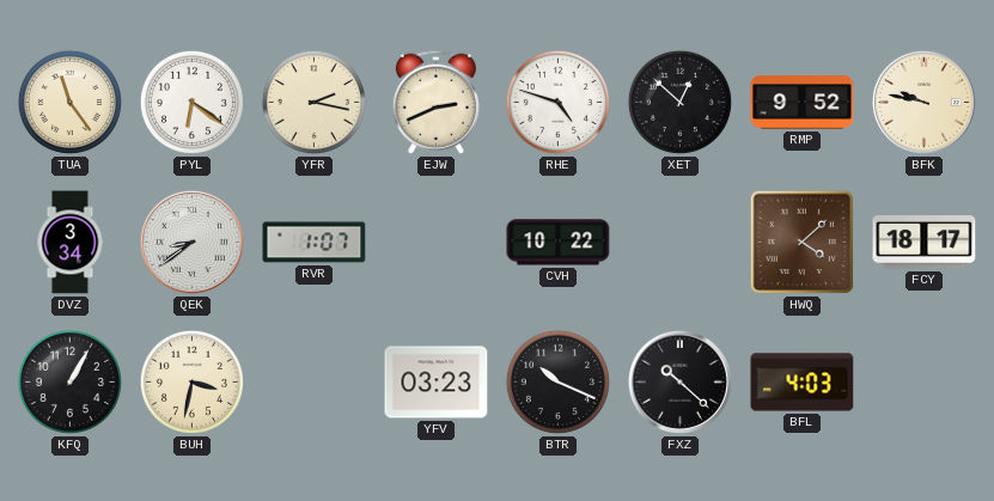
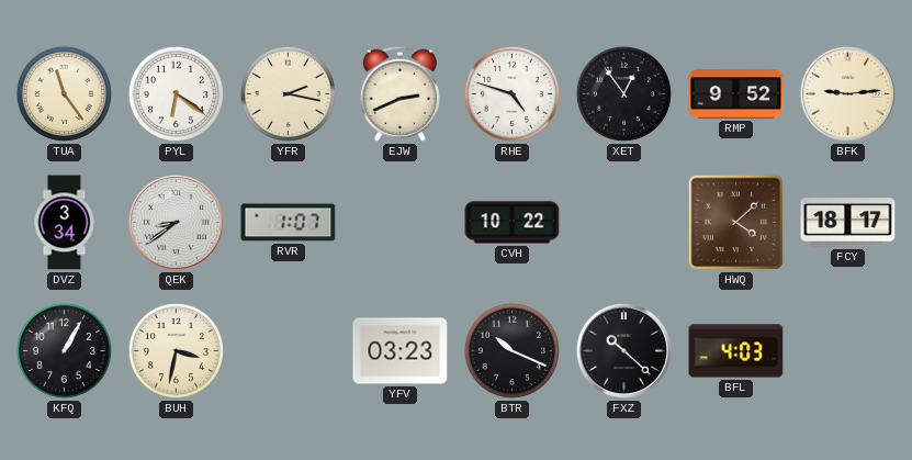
XET: 12:52 -> 12:54
BFK: 9:47 -> 9:14
